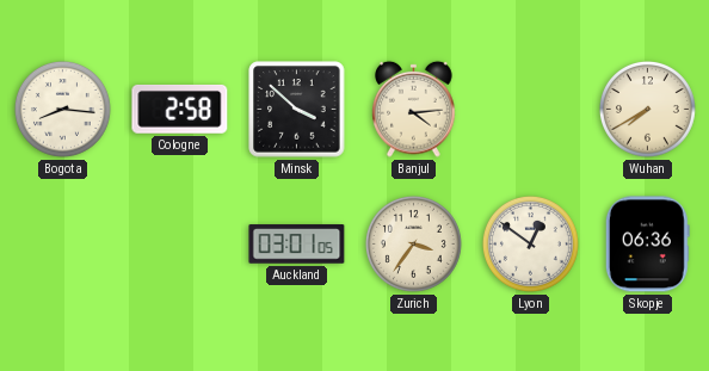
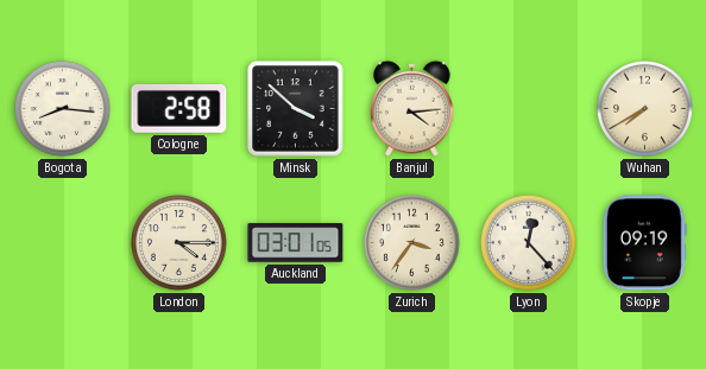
London: none -> 4:15
Lyon: 12:51 -> 12:23
Skopje: 06:36 -> 09:19
